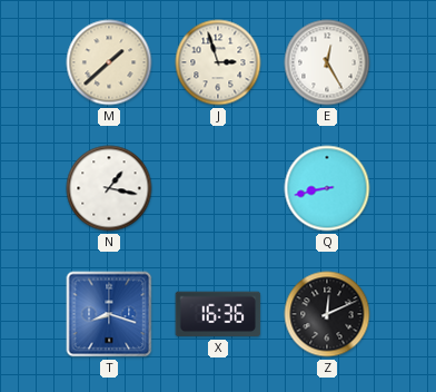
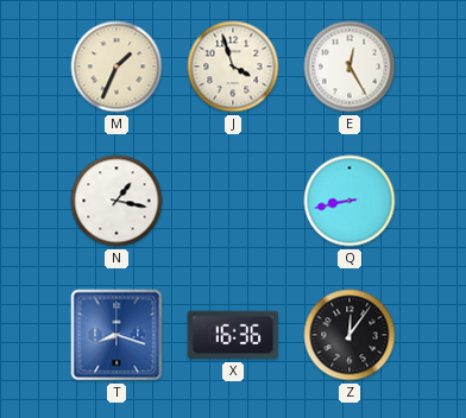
M: 1:38 -> 1:34
J: 2:57 -> 3:57
Z: 12:11 -> 12:06
